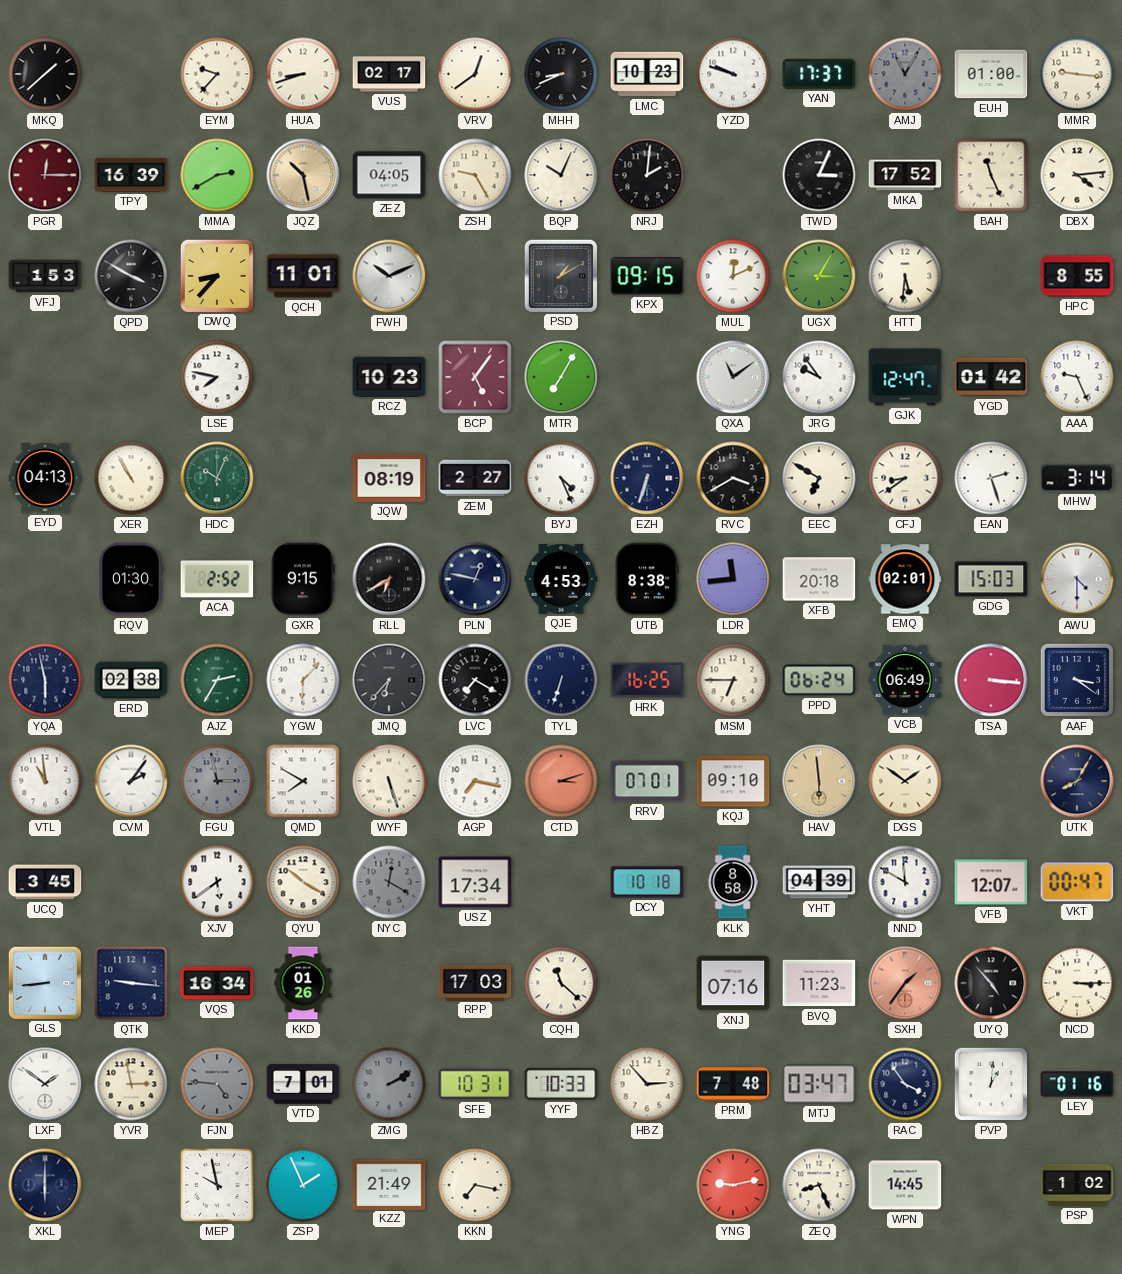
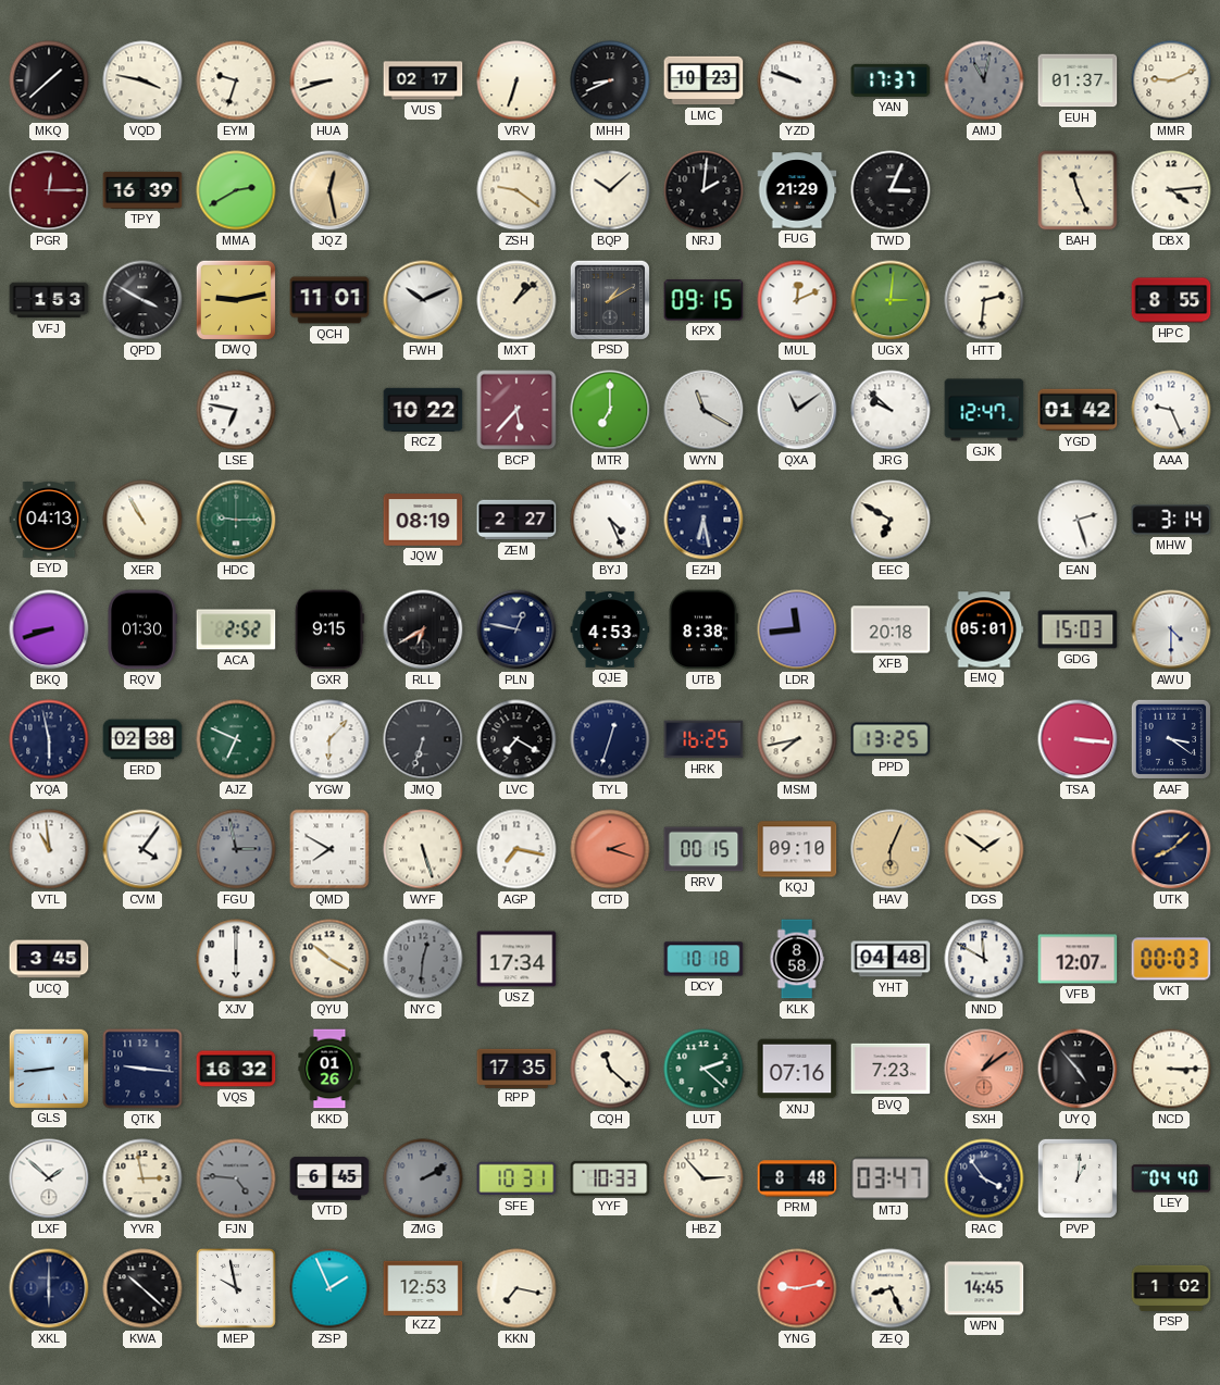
VQD: none -> 3:47
EYM: 9:37 -> 9:33
VRV: 12:39 -> 6:33
AMJ: 11:05 -> 11:02
EUH: 01:00 -> 01:37
MMR: 9:16 -> 9:11
JQZ: 10:28 -> 12:28
ZEZ: 04:05 -> none
ZSH: 9:25 -> 9:21
BQP: 10:04 -> 10:08
FUG: none -> 21:29
MKA: 17:52 -> none
DWQ: 8:37 -> 9:13
MXT: none -> 1:08
UGX: 3:05 -> 3:01
HTT: 5:31 -> 2:31
LSE: 7:47 -> 6:47
RCZ: 10:23 -> 10:22
BCP: 5:06 -> 5:37
MTR: 7:05 -> 7:00
WYN: none -> 11:20
JRG: 9:54 -> 9:52
HDC: 10:04 -> 9:15
EZH: 6:33 -> 6:28
RVC: 3:40 -> none
CFJ: 8:39 -> none
BKQ: none -> 8:42
EMQ: 02:01 -> 05:01
AJZ: 2:35 -> 6:49
JMQ: 6:37 -> 6:33
TYL: 6:33 -> 12:33
MSM: 6:45 -> 7:43
PPD: 06:24 -> 13:25
VCB: 06:49 -> none
CVM: 2:06 -> 4:06
CTD: 3:12 -> 2:18
RRV: 07:01 -> 00:15
HAV: 5:59 -> 6:04
UTK: 8:05 -> 8:08
XJV: 5:39 -> 6:00
NYC: 12:20 -> 12:31
YHT: 04:39 -> 04:48
VKT: 00:47 -> 00:03
VQS: 16:34 -> 16:32
RPP: 17:03 -> 17:35
LUT: none -> 2:22
BVQ: 11:23 -> 7:23
SXH: 1:36 -> 1:09
LXF: 1:51 -> 1:52
VTD: 7:01 -> 6:45
PRM: 7:48 -> 8:48
LEY: 01:16 -> 04:40
KWA: none -> 10:22
KZZ: 21:49 -> 12:53
